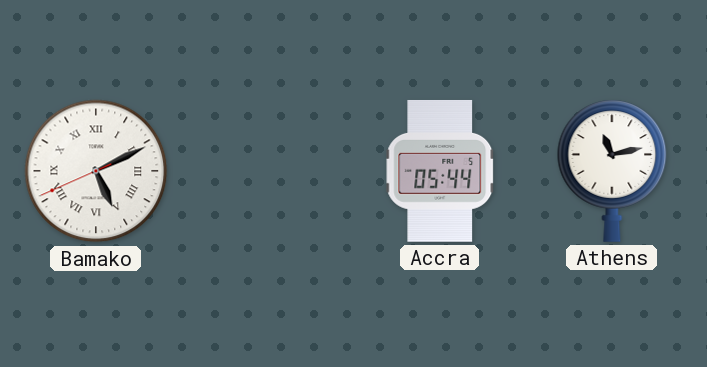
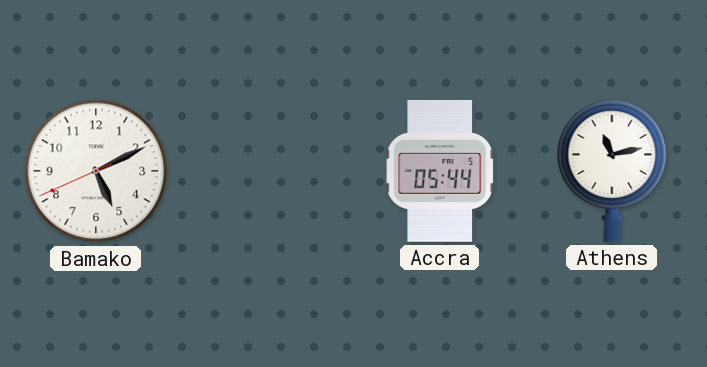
Bamako numerals: Roman -> Arabic
